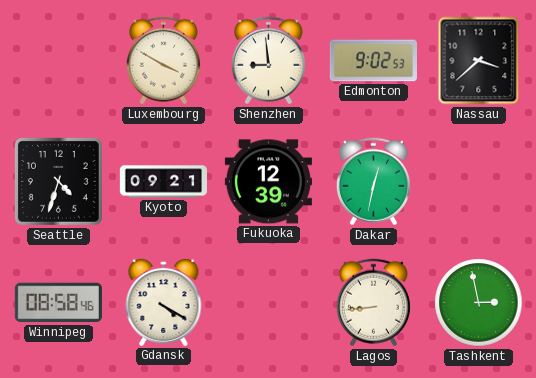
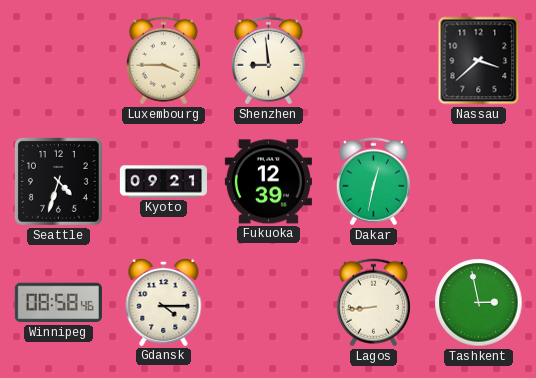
Luxembourg: 3:50 -> 3:45
Edmonton: 9:02 -> none
Gdansk: 4:20 -> 4:15
